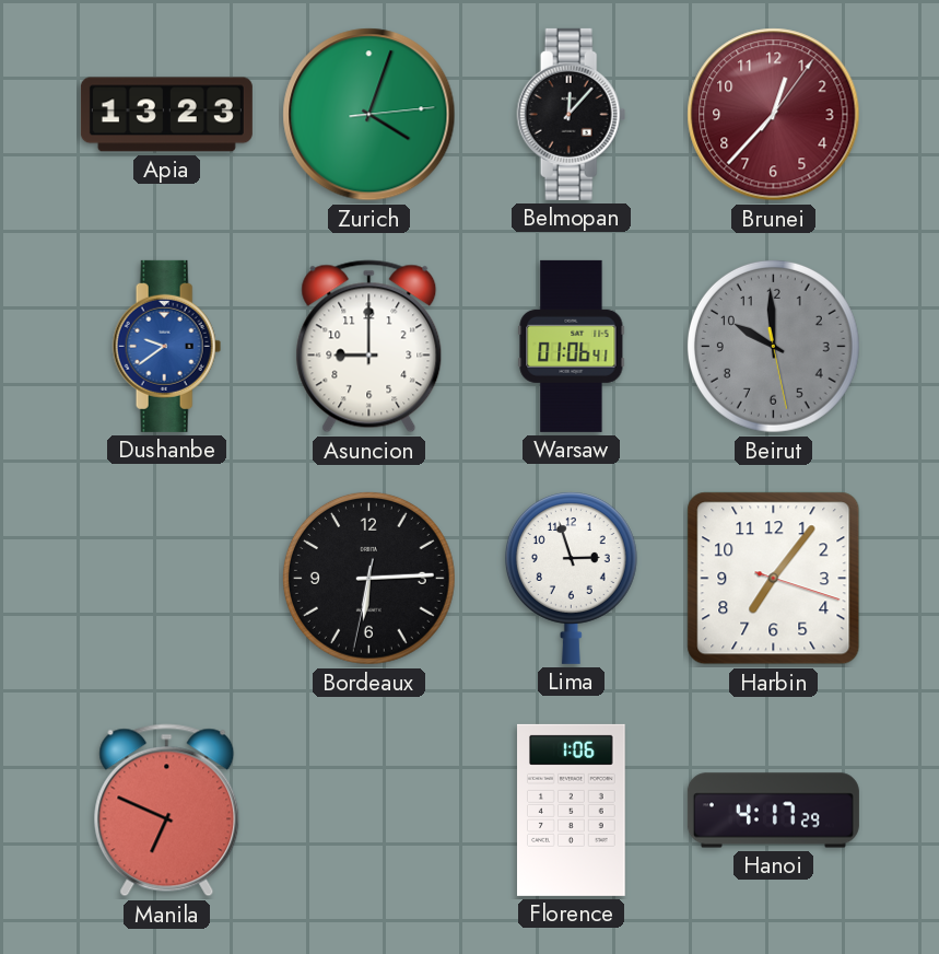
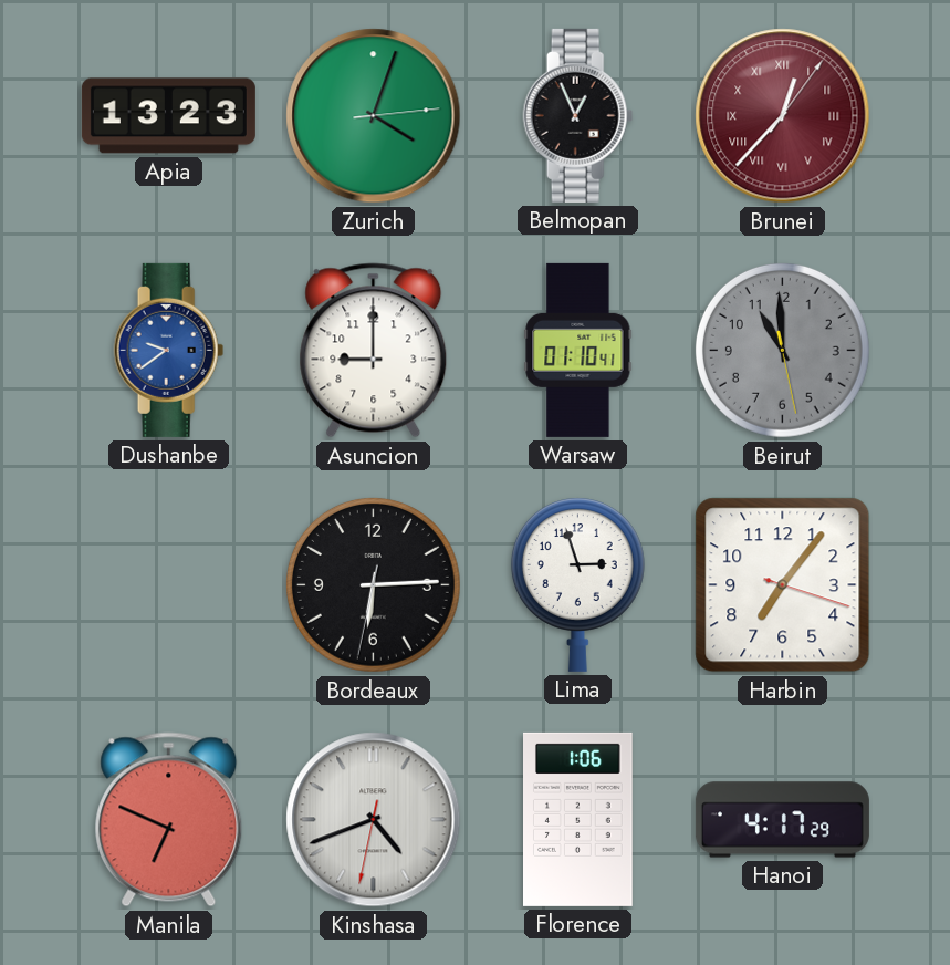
Belmopan: 12:07 -> 12:56
Brunei numerals: Arabic -> Roman
Warsaw: 01:06 -> 01:10
Beirut: 9:59 -> 10:59
Kinshasa: none -> 4:41
